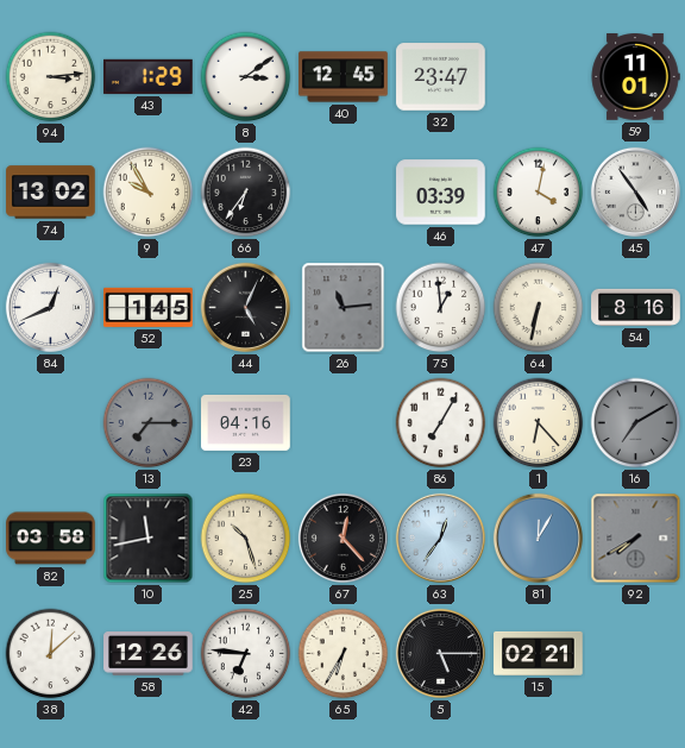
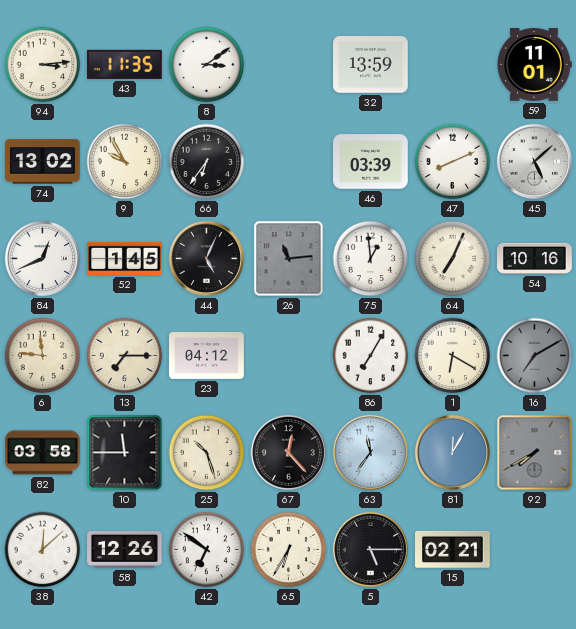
43: 1:29 -> 11:35
40: 12:45 -> none
32: 23:47 -> 13:59
47: 4:02 -> 8:11
45: 4:54 -> 5:08
64: 6:32 -> 7:04
54: 8:16 -> 10:16
6: none -> 11:46
13 dial: grey -> cream
23: 04:16 -> 04:12
1: 6:23 -> 6:20
10: 11:43 -> 11:45
63: 12:36 -> 11:36
42: 6:46 -> 6:51
